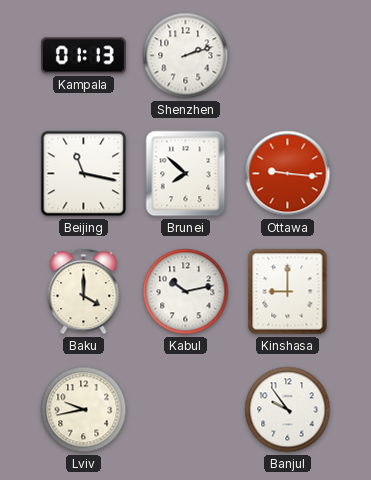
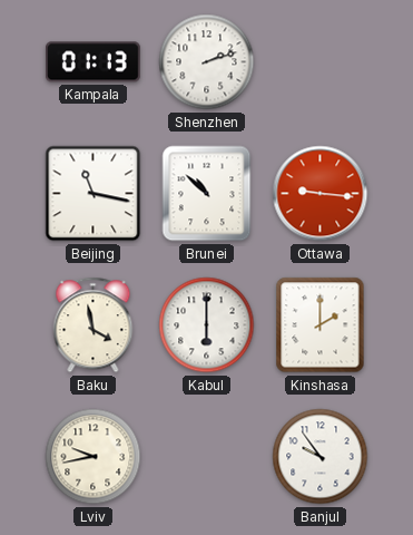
Brunei: 7:52 -> 10:52
Baku: 4:00 -> 3:58
Kabul: 10:13 -> 6:00
Kinshasa: 9:00 -> 2:00
